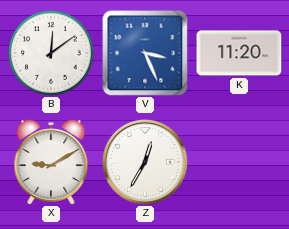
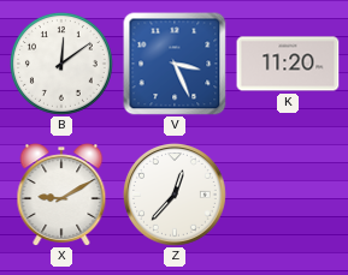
Z: 12:35 -> 12:37
